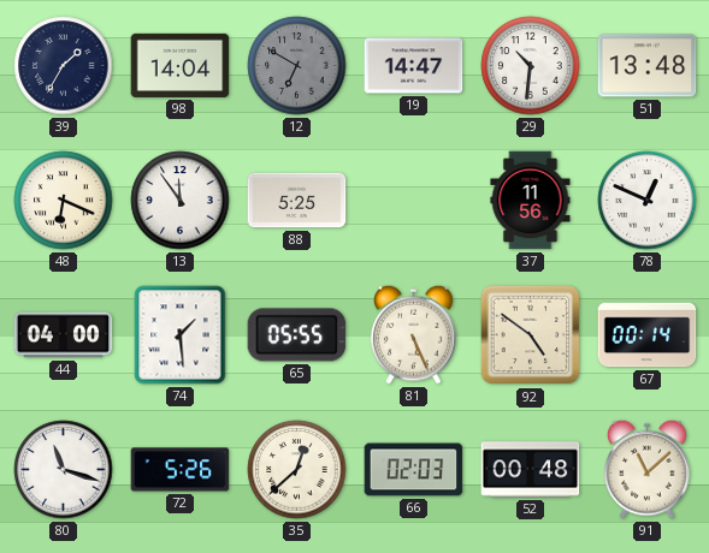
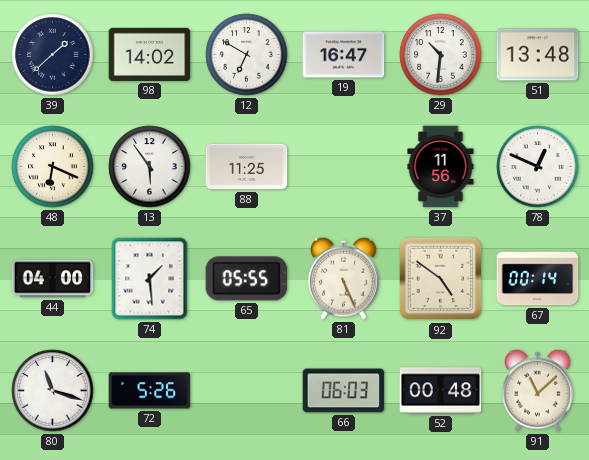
39: 1:35 -> 1:38
98: 14:04 -> 14:02
12 dial: grey -> white
19: 14:47 -> 16:47
13: 11:54 -> 5:54
88: 5:25 -> 11:25
35: 12:38 -> none
66: 02:03 -> 06:03
